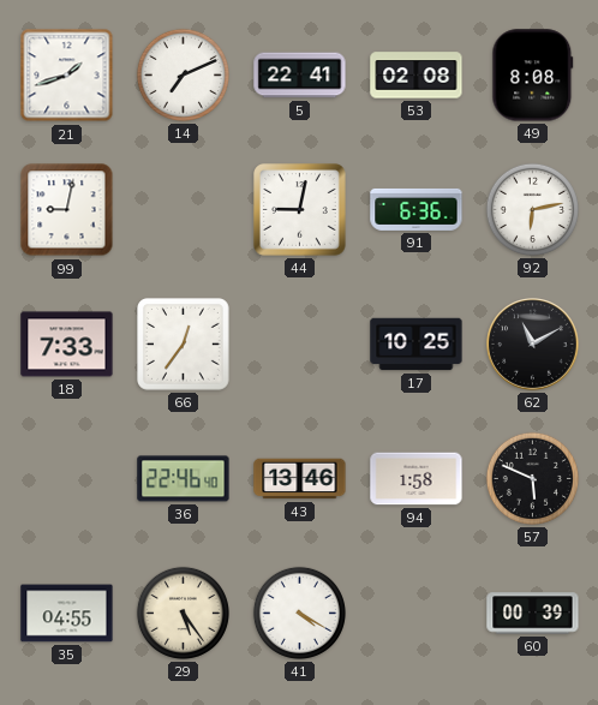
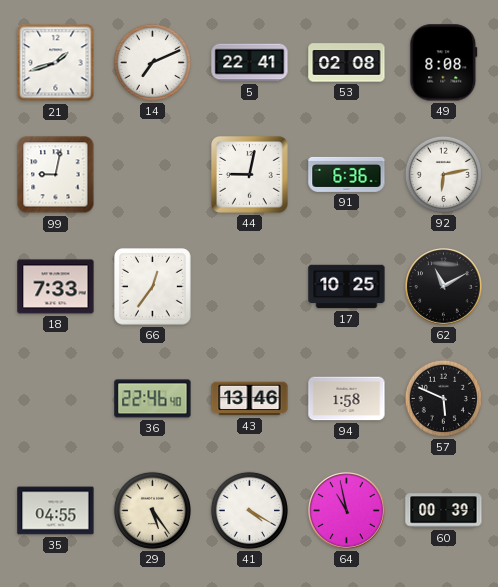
64: none -> 10:58
